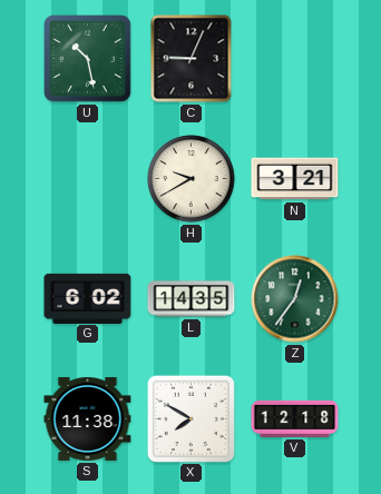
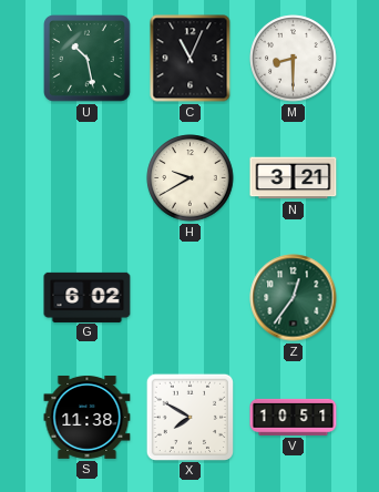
C: 9:04 -> 11:04
M: none -> 8:30
L: 14:35 -> none
V: 12:18 -> 10:51
